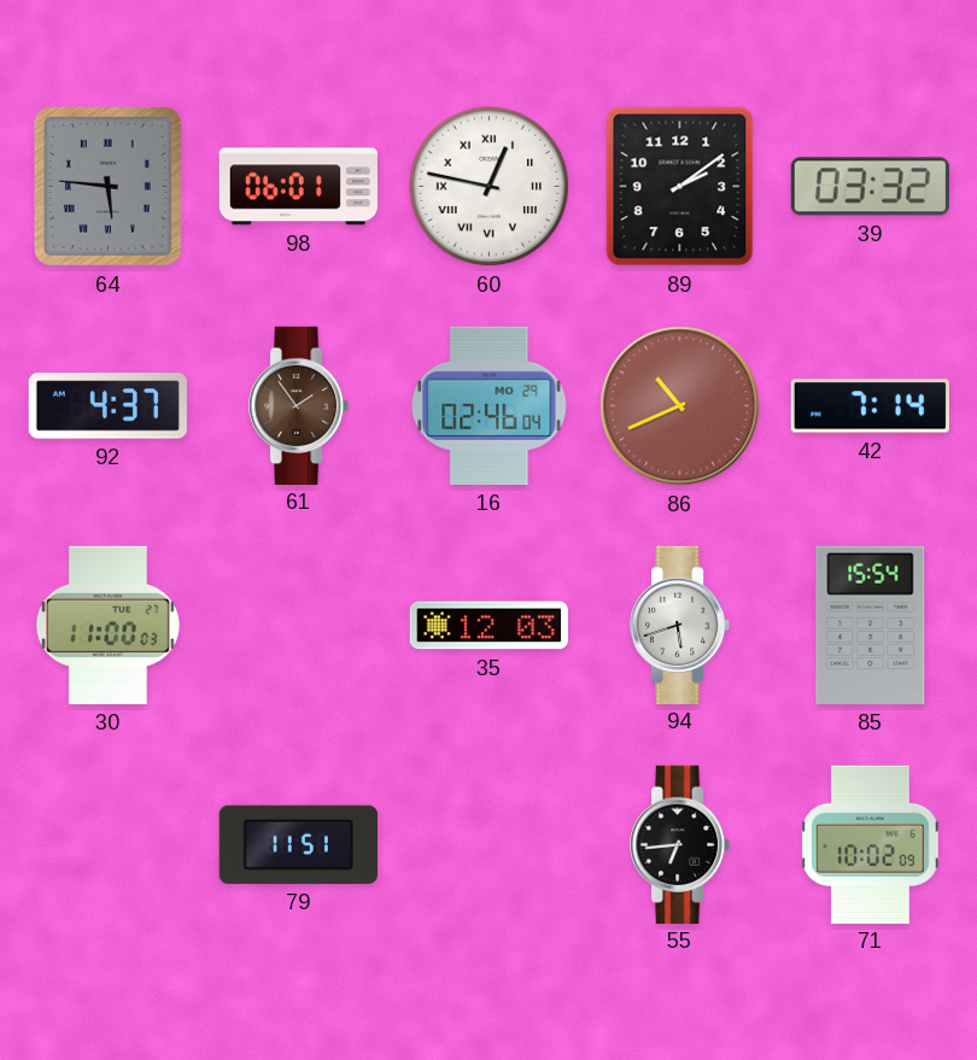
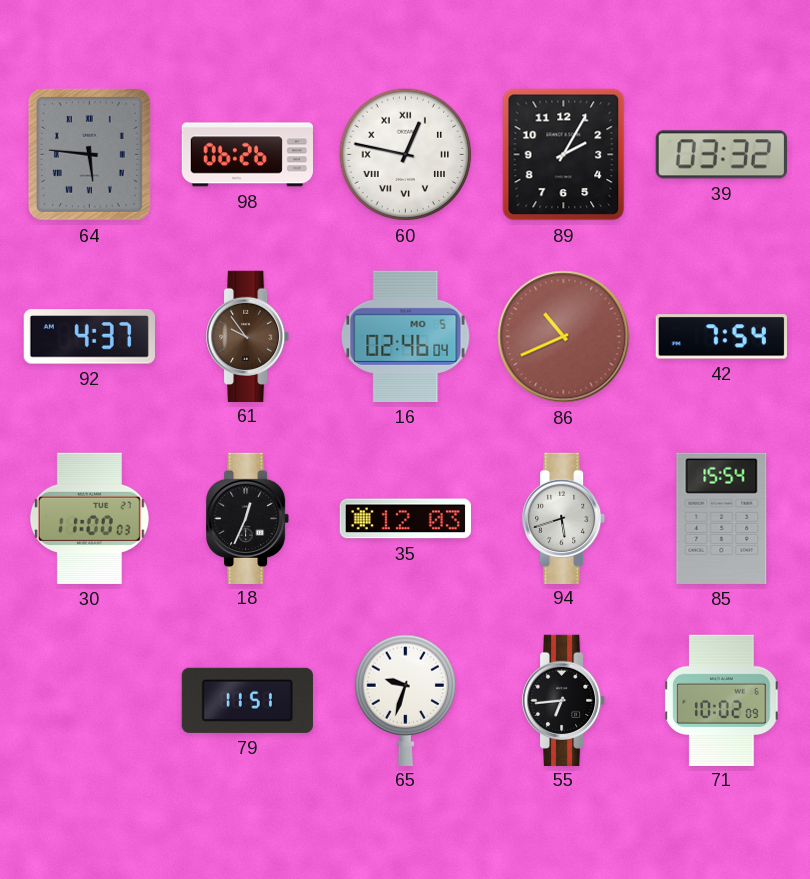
98: 06:01 -> 06:26
89: 2:09 -> 2:05
61: 1:54 -> 9:54
16 date: MO 29 -> MO 5
42: 7:14 -> 7:54
18: none -> 12:34
65: none -> 9:33
